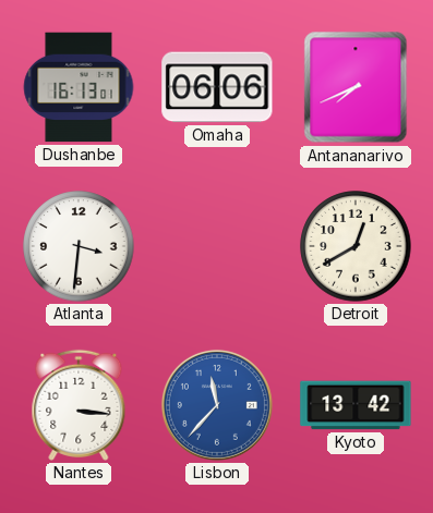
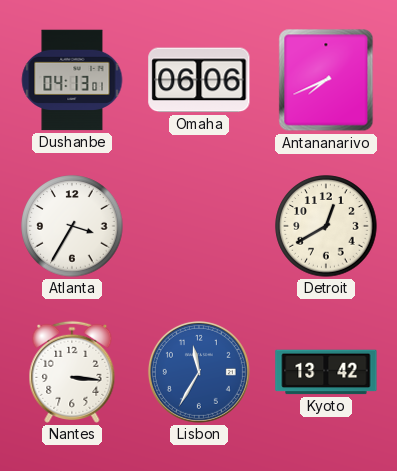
Dushanbe: 16:13 -> 04:13
Atlanta: 3:31 -> 3:35
Lisbon: 11:37 -> 11:35
